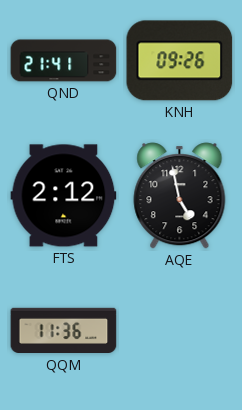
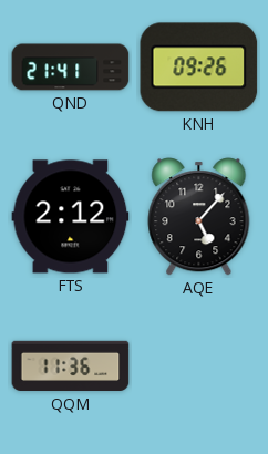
AQE: 4:58 -> 5:07
